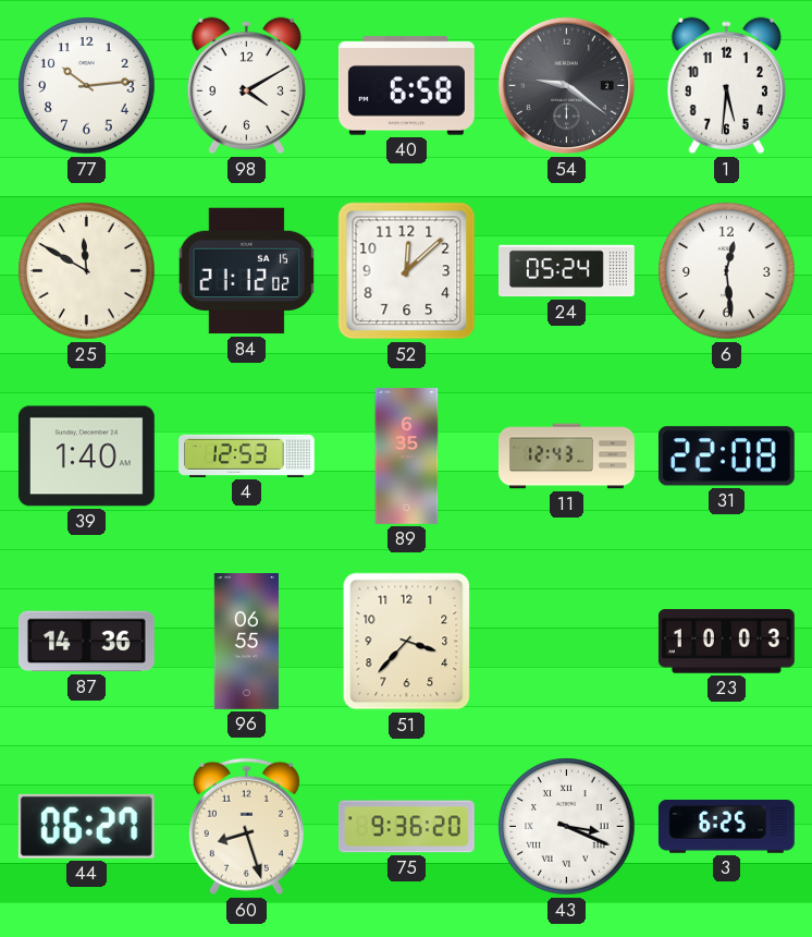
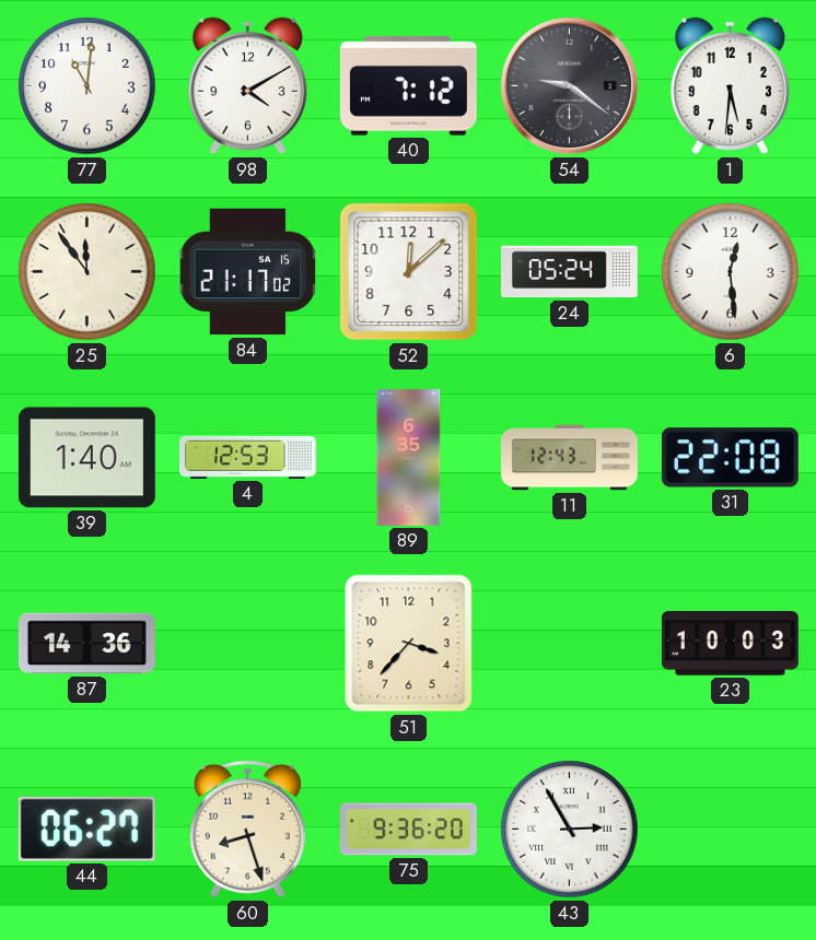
77: 10:14 -> 11:01
40: 6:58 -> 7:12
25: 11:50 -> 11:54
84: 21:12 -> 21:17
96: 06:55 -> none
43: 3:19 -> 2:55
3: 6:25 -> none
